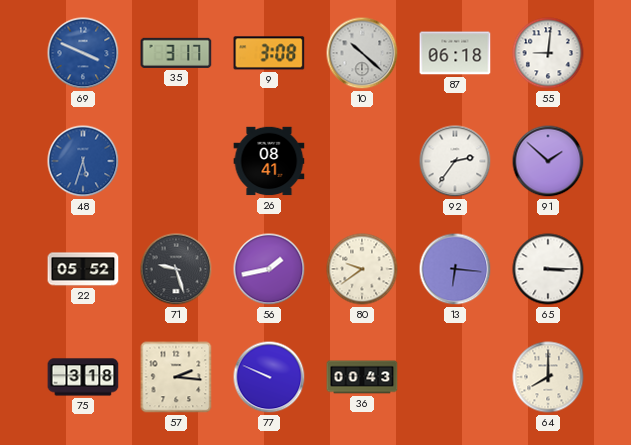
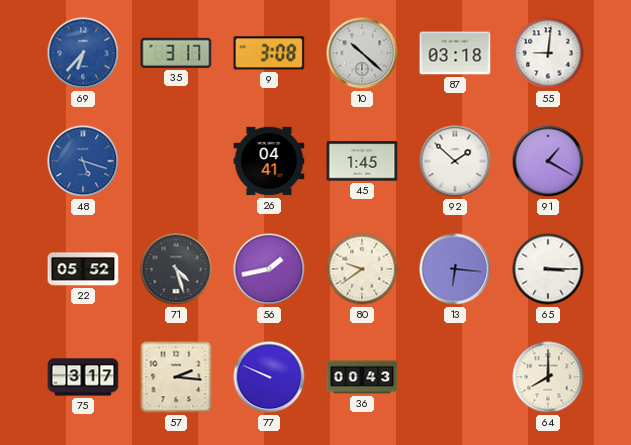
69: 3:49 -> 6:37
87: 06:18 -> 03:18
48: 5:33 -> 5:18
26: 08:41 -> 04:41
45: none -> 1:45
92: 2:36 -> 1:52
91: 1:52 -> 1:20
71: 9:27 -> 4:27
75: 3:18 -> 3:17
